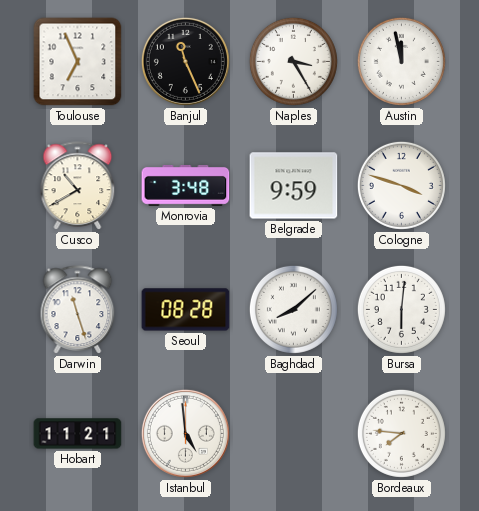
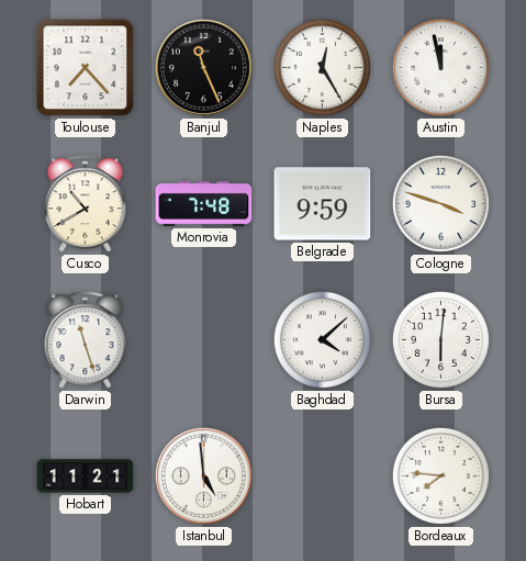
Toulouse: 6:56 -> 7:23
Naples: 3:25 -> 12:25
Monrovia: 3:48 -> 7:48
Seoul: 08:28 -> none
Baghdad: 8:08 -> 4:08
